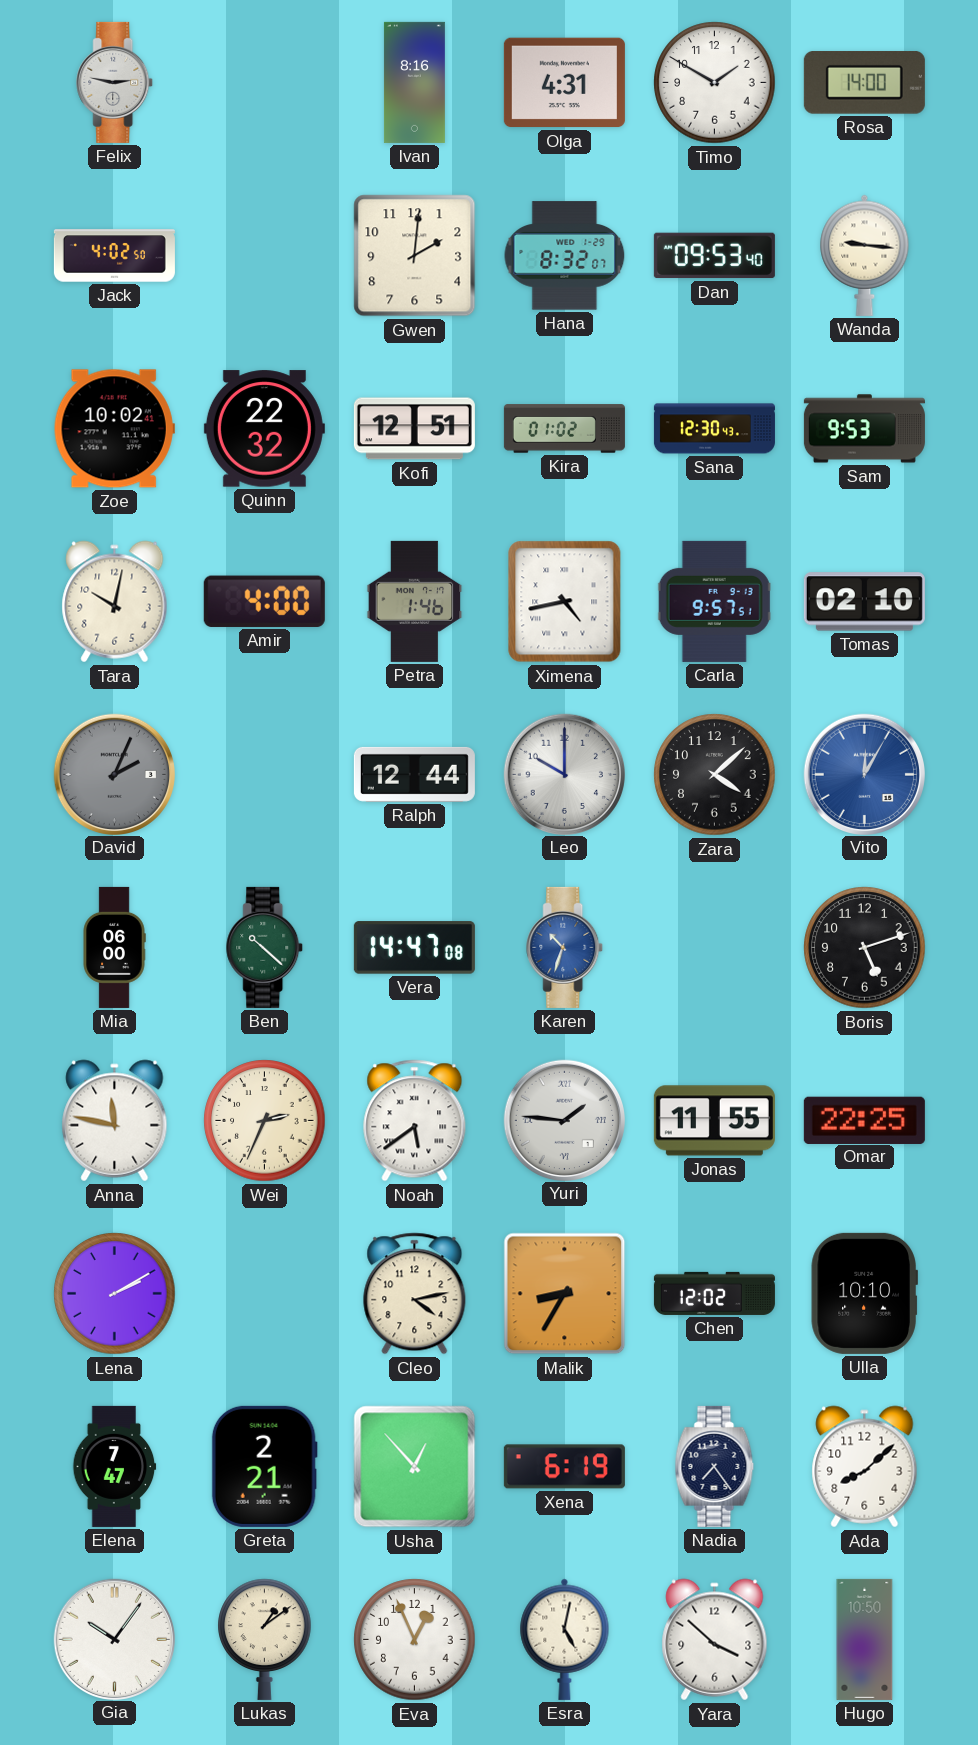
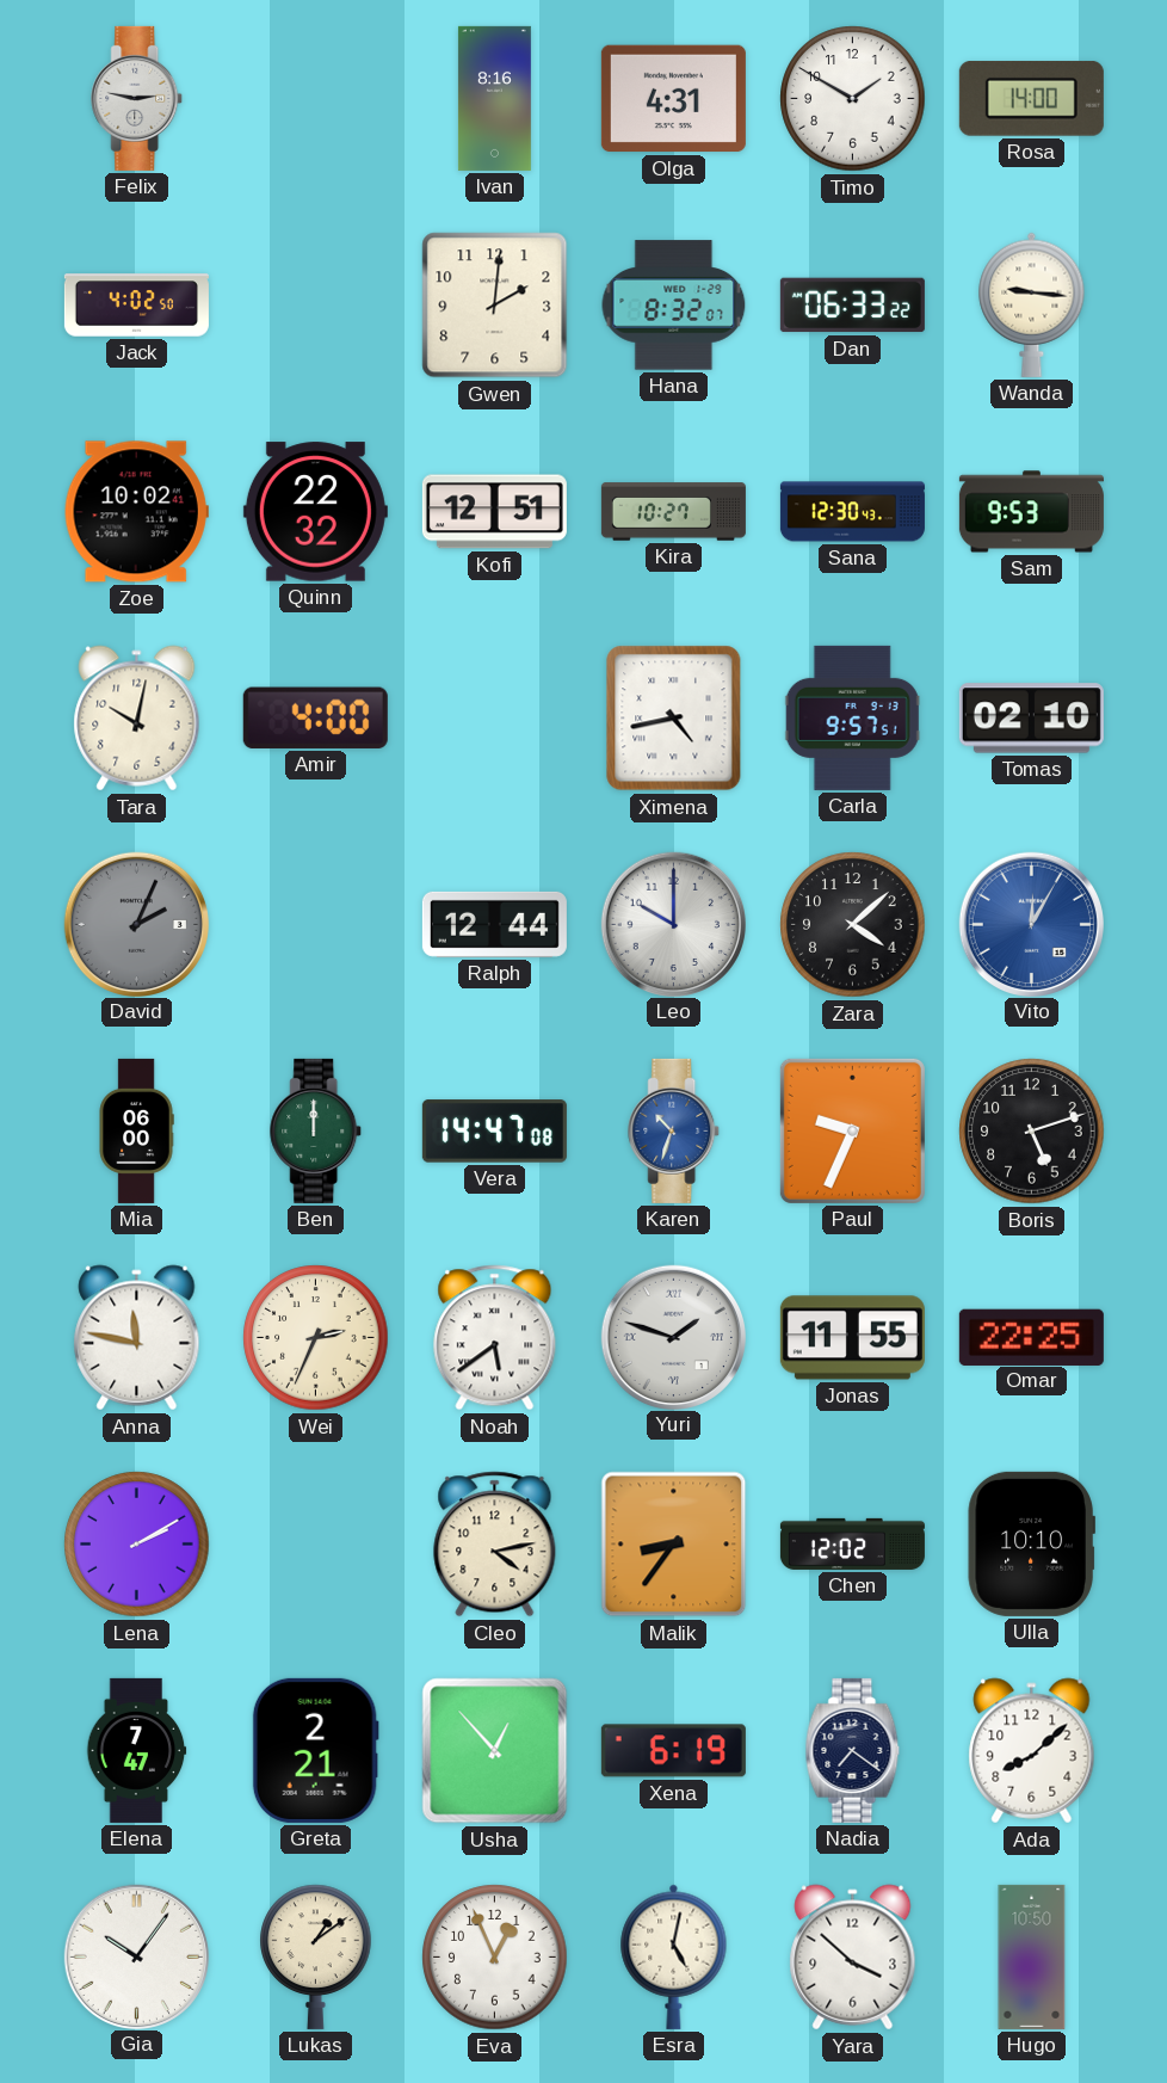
Dan: 09:53 -> 06:33
Kira: 01:02 -> 10:27
Petra: 1:46 -> none
Ben: 10:22 -> 12:00
Paul: none -> 9:34
Yuri: 1:46 -> 1:48
Malik: 8:35 -> 8:36
Nadia: 7:24 -> 7:21
